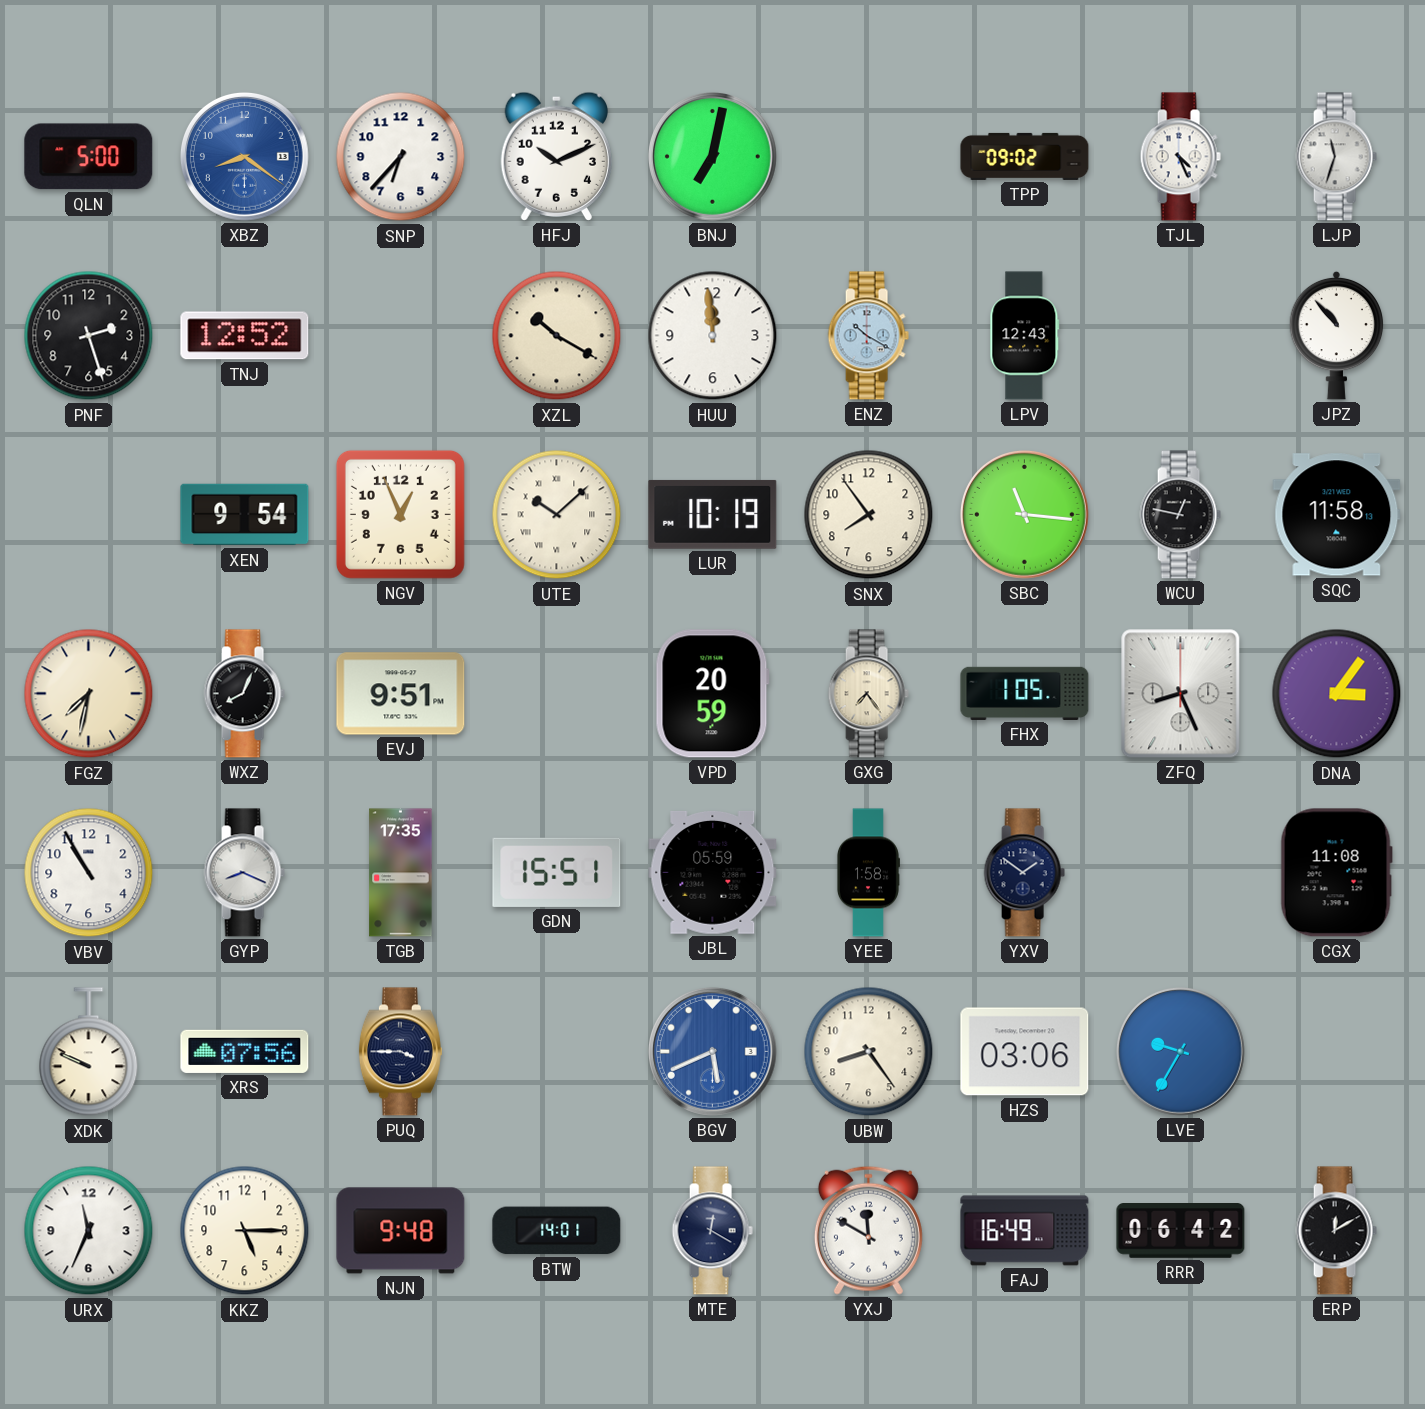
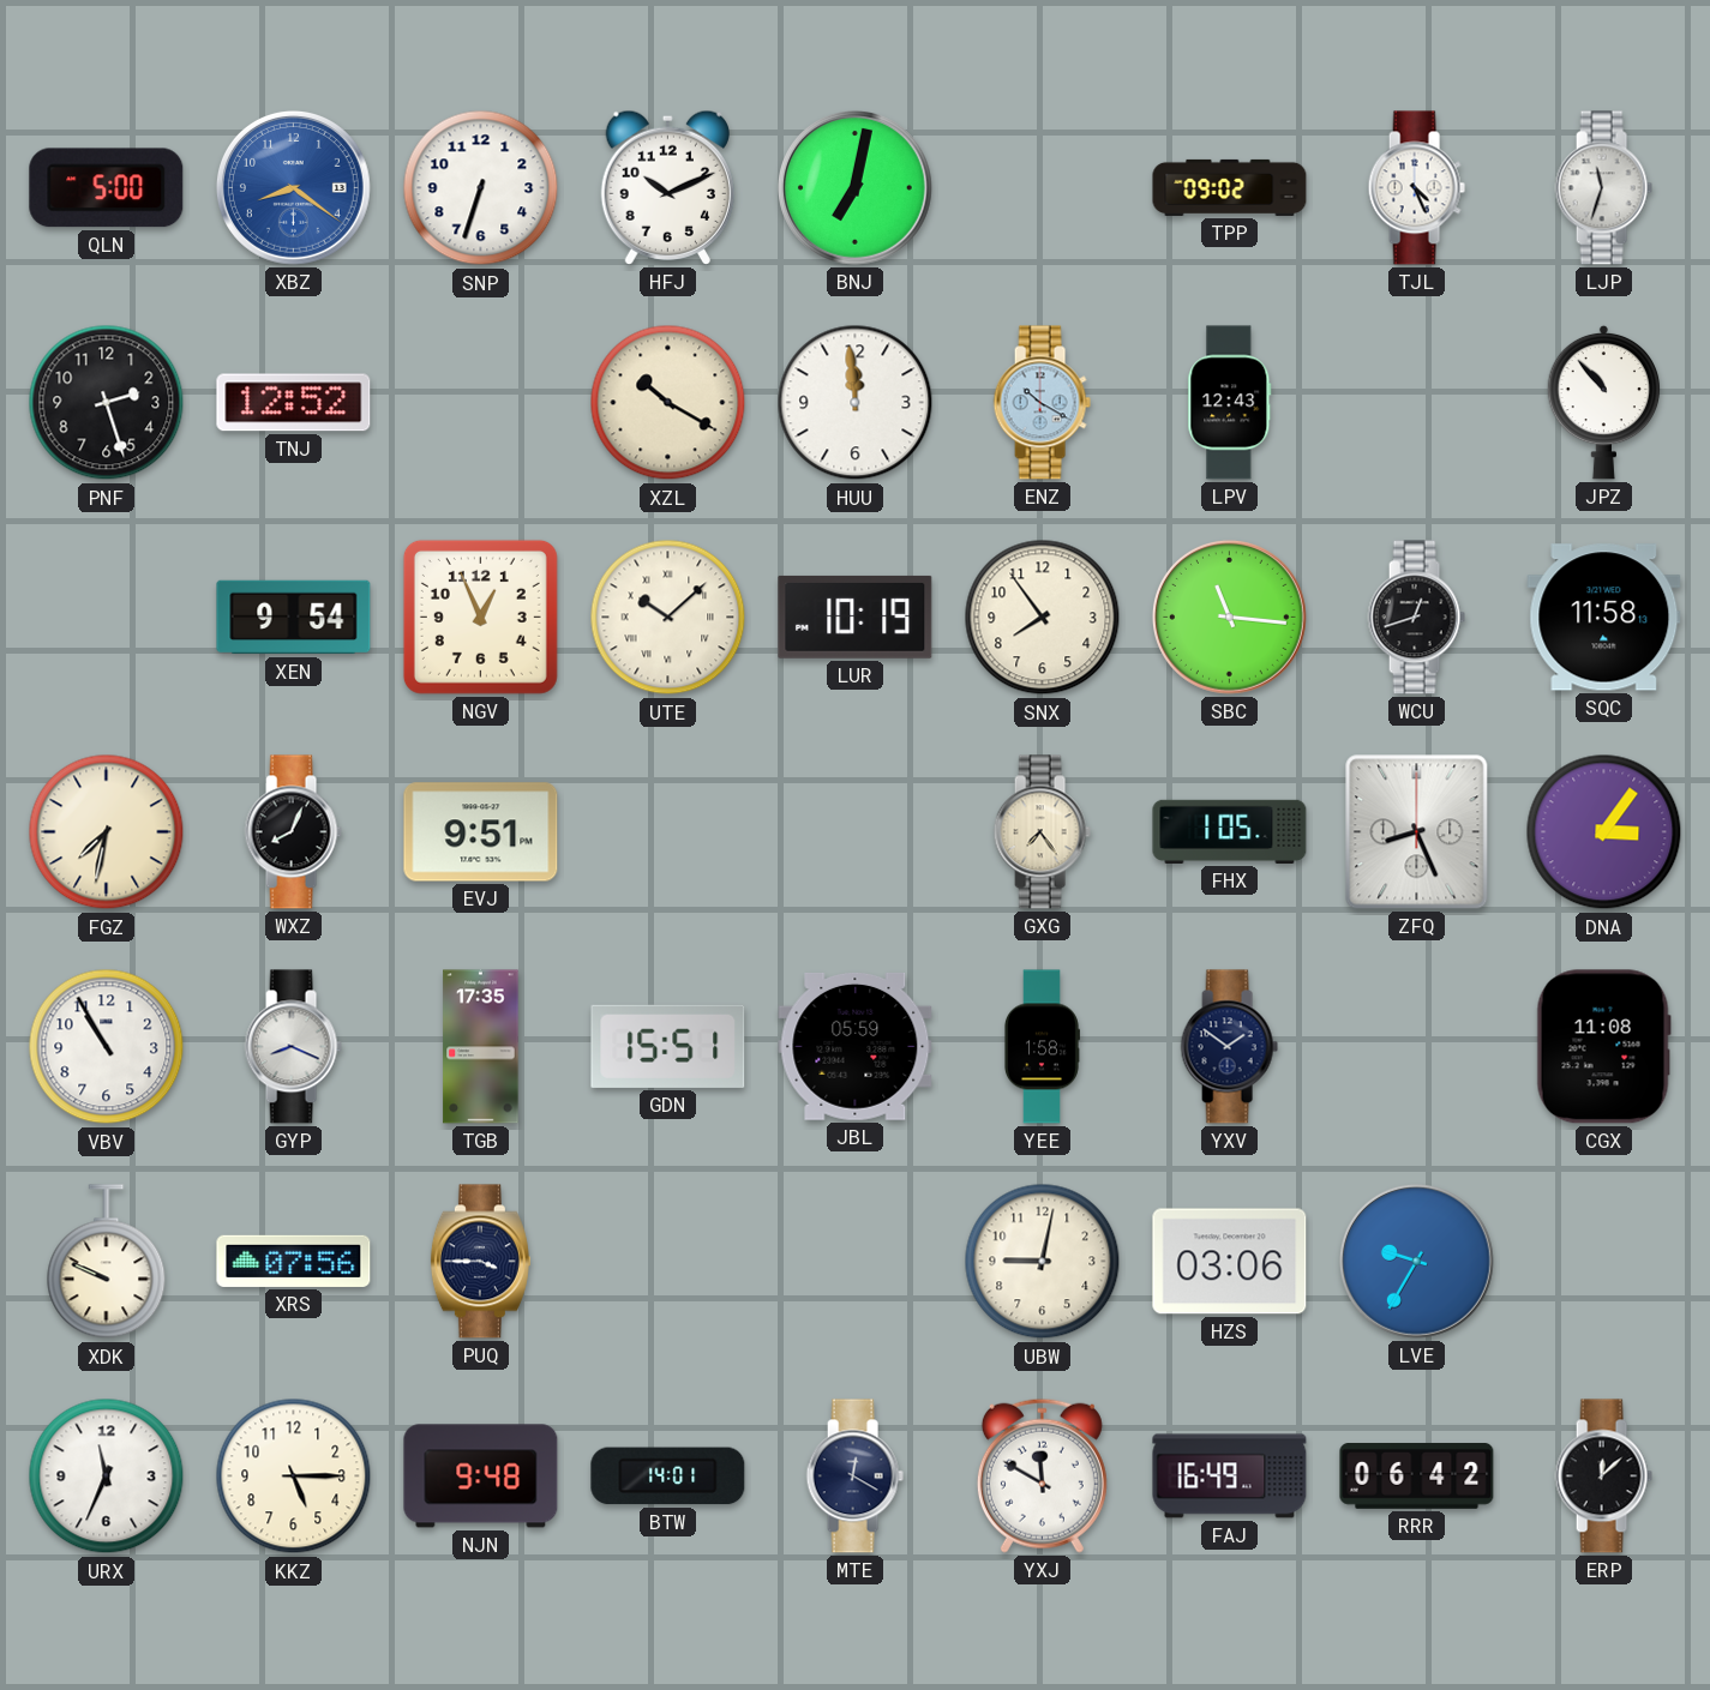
SNP: 6:37 -> 6:33
WCU: 12:47 -> 12:42
VPD: 20:59 -> none
BGV: 5:41 -> none
UBW: 8:24 -> 9:02
ERP: 12:10 -> 12:08
